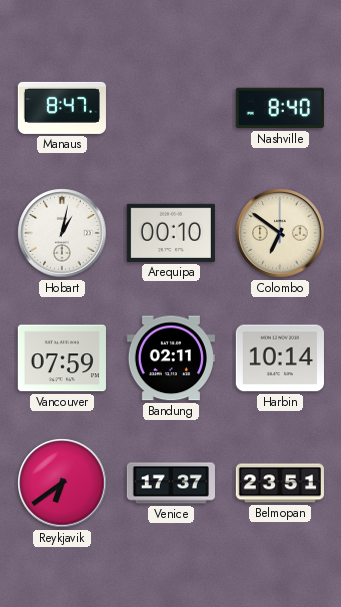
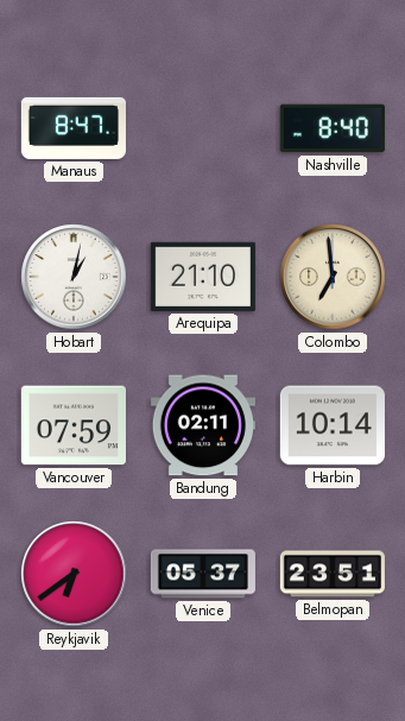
Arequipa: 00:10 -> 21:10
Colombo: 6:51 -> 6:59
Venice: 17:37 -> 05:37
